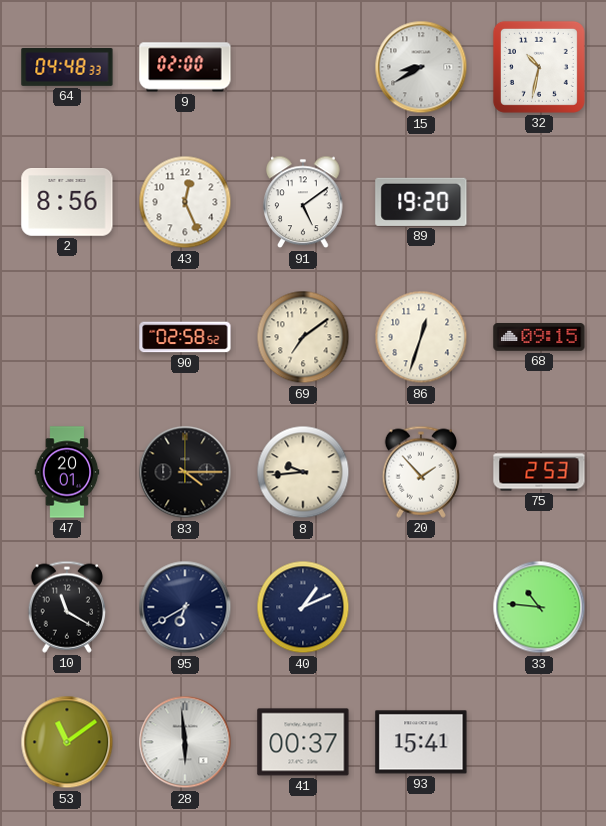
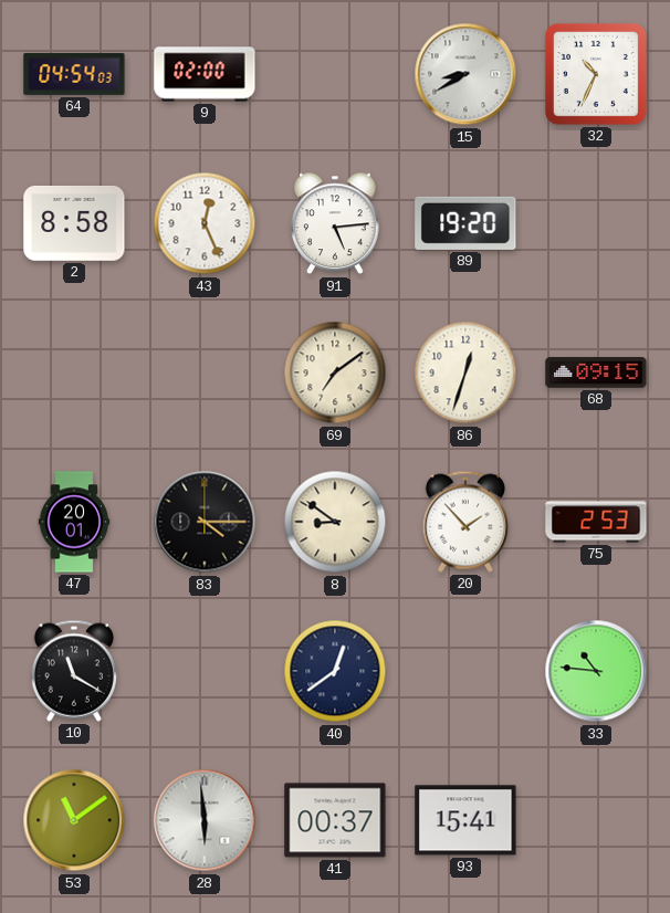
64: 04:48 -> 04:54
32: 10:32 -> 10:34
2: 8:56 -> 8:58
91: 5:09 -> 5:14
90: 02:58 -> none
8: 9:44 -> 8:51
95: 6:40 -> none
40: 1:11 -> 12:39
